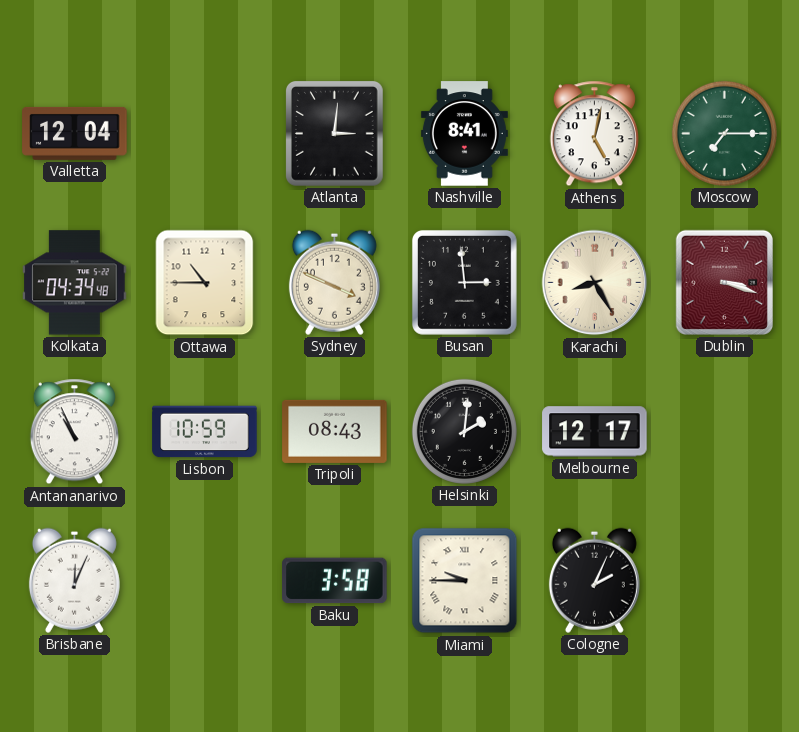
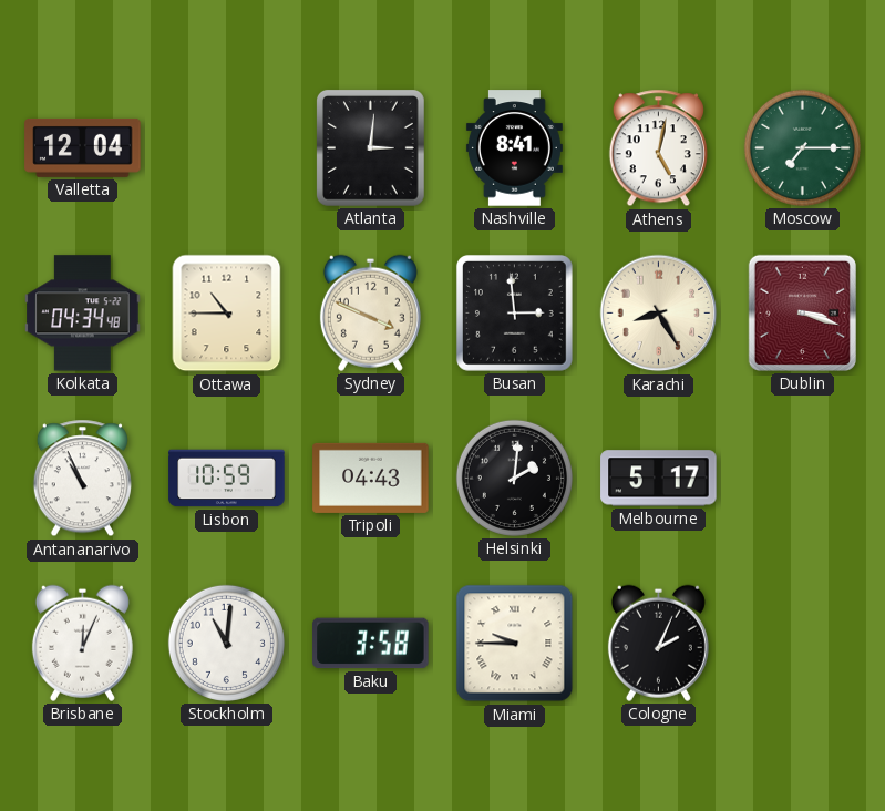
Tripoli: 08:43 -> 04:43
Melbourne: 12:17 -> 5:17
Stockholm: none -> 11:01
